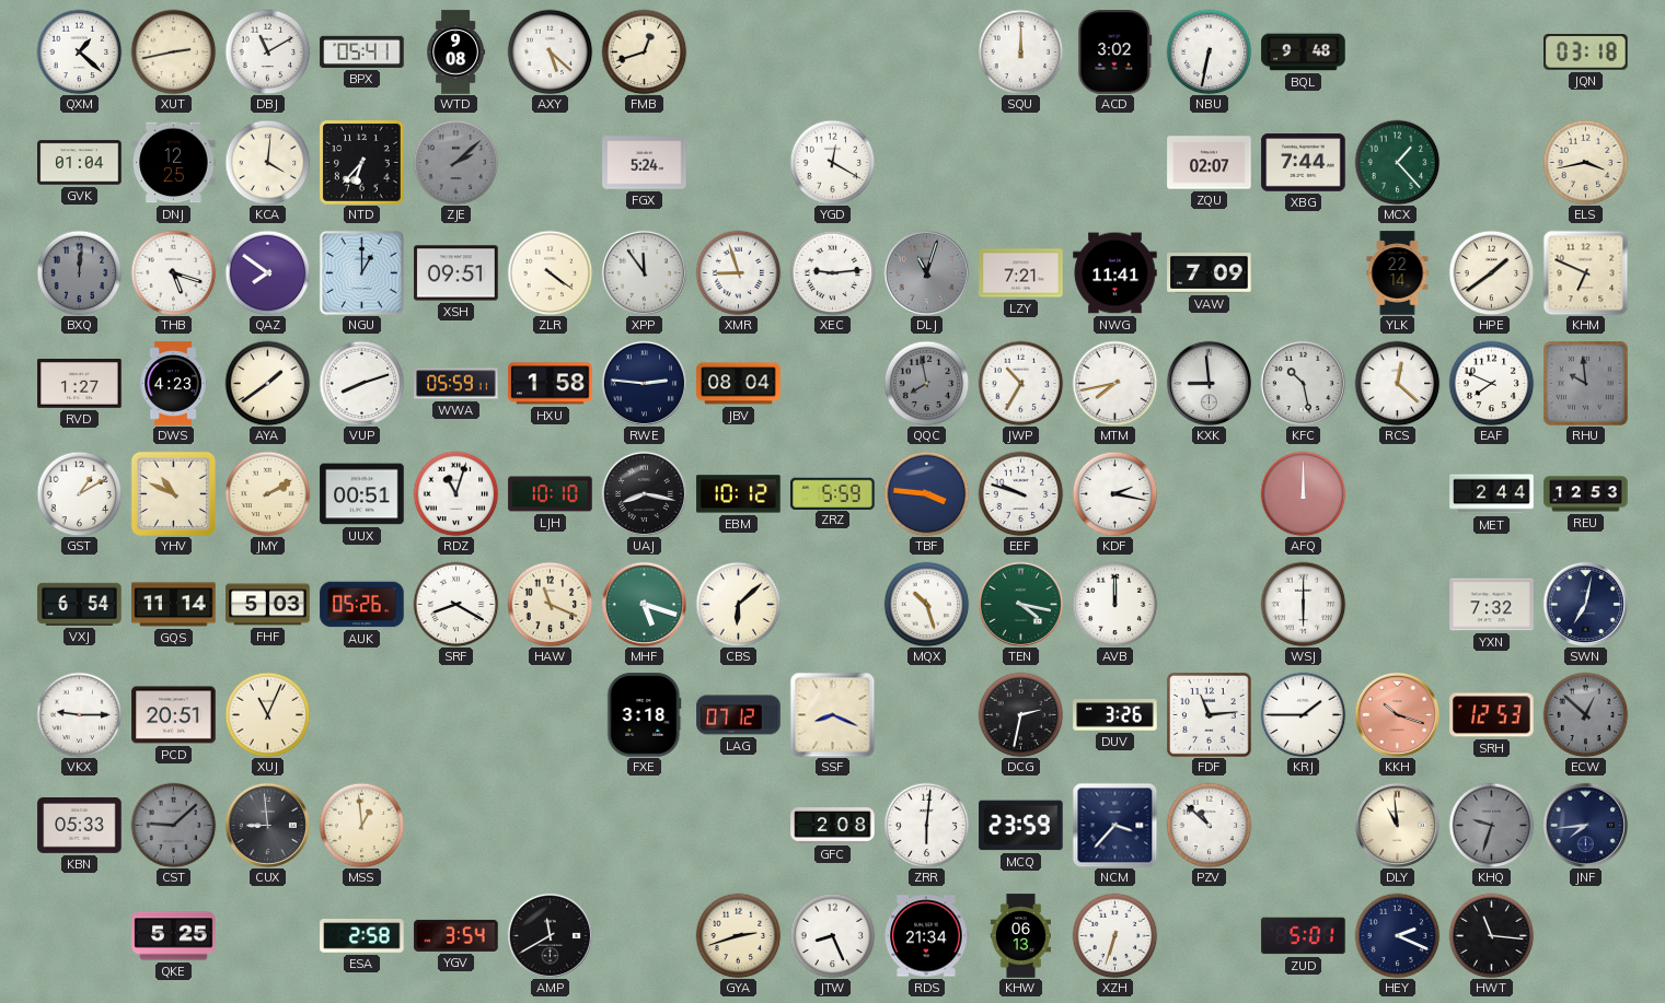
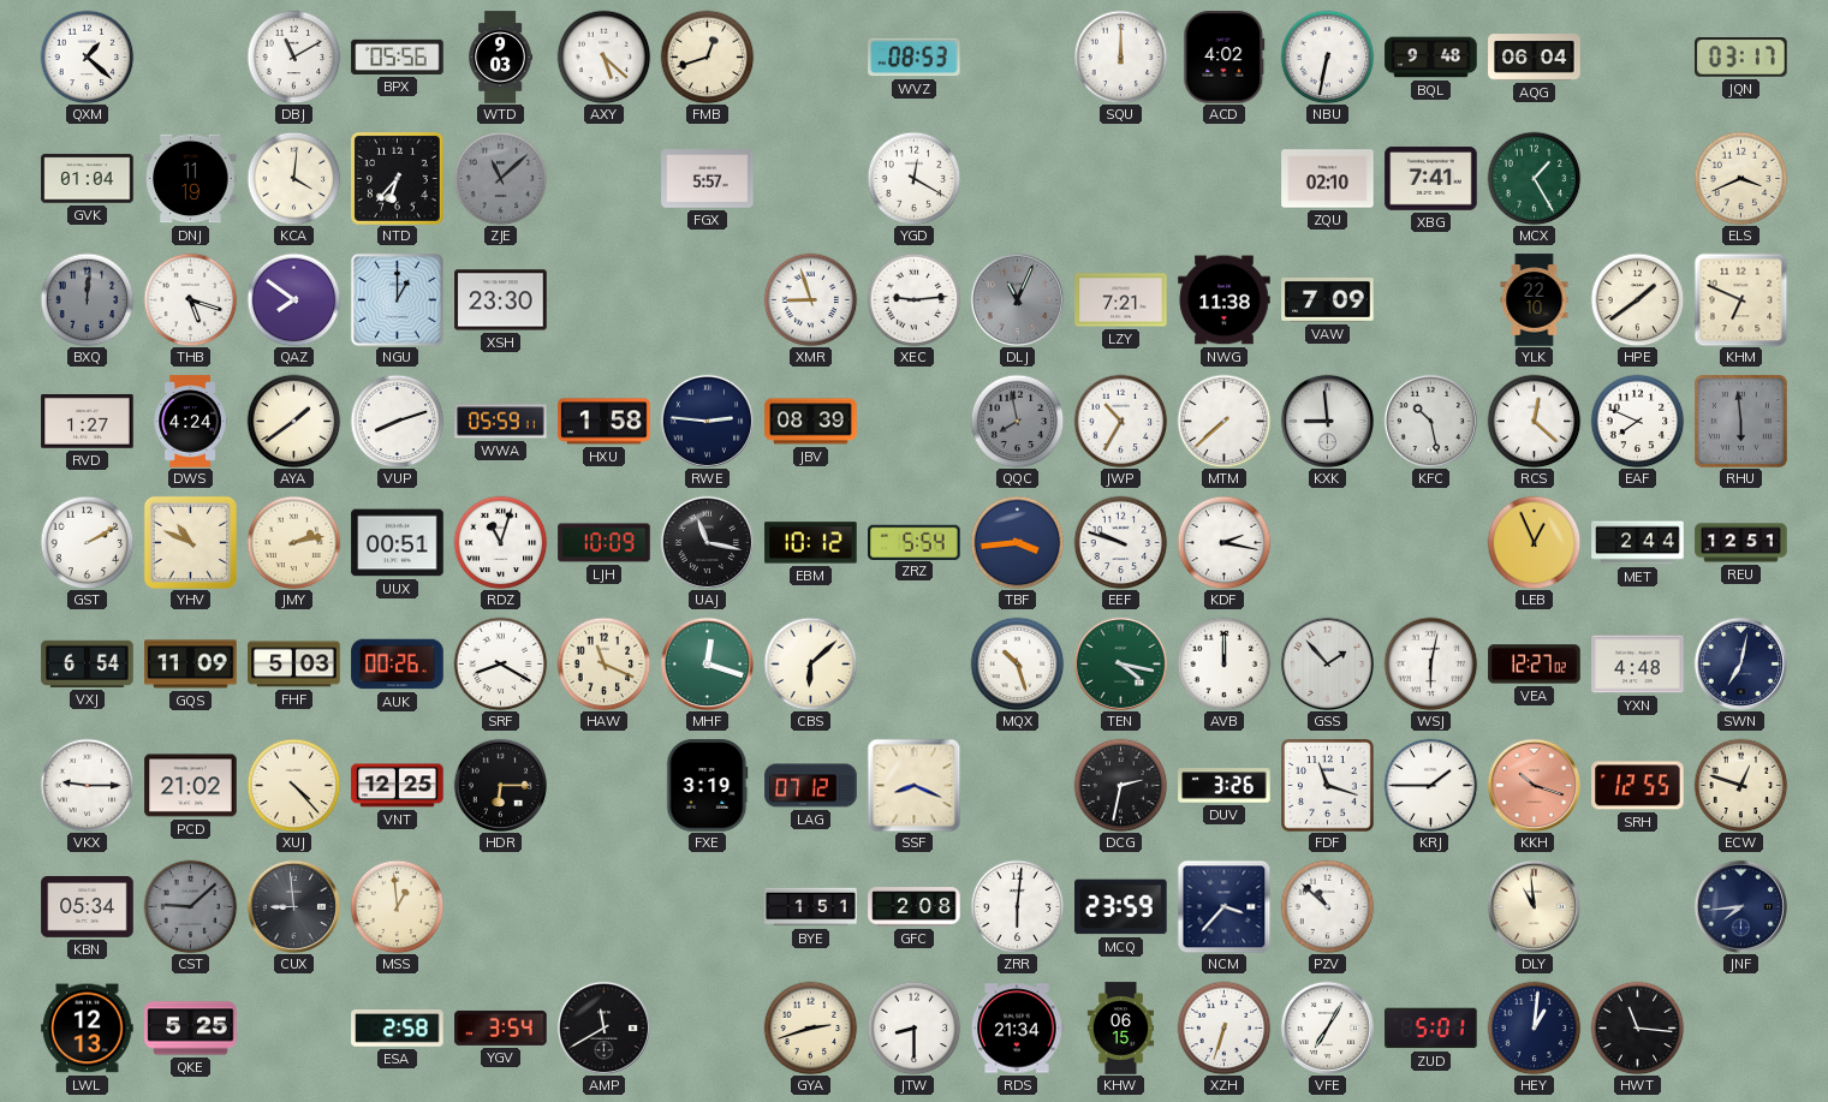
XUT: 2:43 -> none
BPX: 05:41 -> 05:56
WTD: 9:08 -> 9:03
WVZ: none -> 08:53
ACD: 3:02 -> 4:02
AQG: none -> 06:04
JQN: 03:18 -> 03:17
DNJ: 12:25 -> 11:19
ZJE: 2:08 -> 11:08
FGX: 5:24 -> 5:57
ZQU: 02:07 -> 02:10
XBG: 7:44 -> 7:41
MCX: 1:23 -> 1:25
ELS: 3:43 -> 3:41
XSH: 09:51 -> 23:30
ZLR: 4:21 -> none
XPP: 11:54 -> none
DLJ: 11:03 -> 11:04
NWG: 11:41 -> 11:38
YLK: 22:14 -> 22:10
DWS: 4:23 -> 4:24
JBV: 08:04 -> 08:39
MTM: 7:43 -> 7:38
RHU: 9:59 -> 5:59
GST: 1:10 -> 2:10
JMY: 2:10 -> 2:13
LJH: 10:10 -> 10:09
UAJ: 8:17 -> 11:17
ZRZ: 5:59 -> 5:54
TBF: 3:46 -> 3:44
AFQ: 12:00 -> none
LEB: none -> 12:56
REU: 12:53 -> 12:51
GQS: 11:14 -> 11:09
AUK: 05:26 -> 00:26
MHF: 5:18 -> 12:18
GSS: none -> 1:53
WSJ: 6:00 -> 6:02
VEA: none -> 12:27
YXN: 7:32 -> 4:48
PCD: 20:51 -> 21:02
XUJ: 11:04 -> 4:23
VNT: none -> 12:25
HDR: none -> 6:15
FXE: 3:18 -> 3:19
FDF: 11:14 -> 11:18
SRH: 12:53 -> 12:55
ECW: 12:52 -> 12:48
ECW dial: grey -> cream
KBN: 05:33 -> 05:34
BYE: none -> 1:51
KHQ: 9:33 -> none
LWL: none -> 12:13
JTW: 8:26 -> 8:30
KHW: 06:13 -> 06:15
VFE: none -> 7:05
HEY: 2:19 -> 1:01
